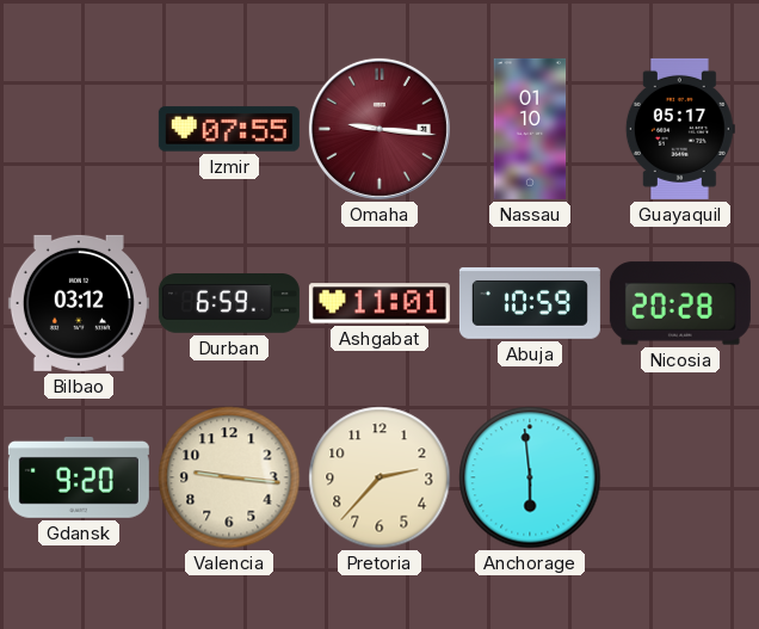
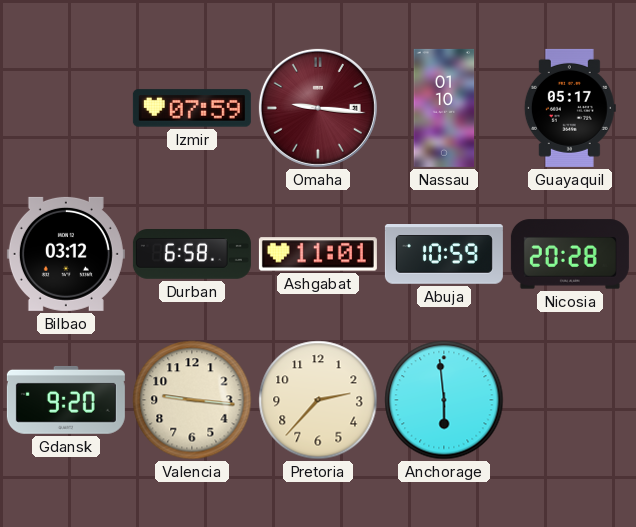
Izmir: 07:55 -> 07:59
Durban: 6:59 -> 6:58
